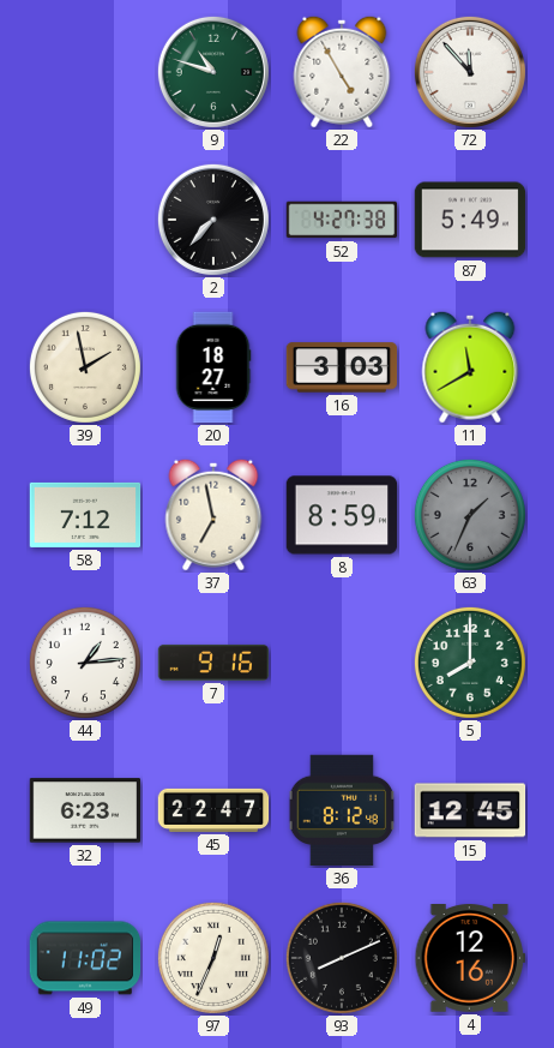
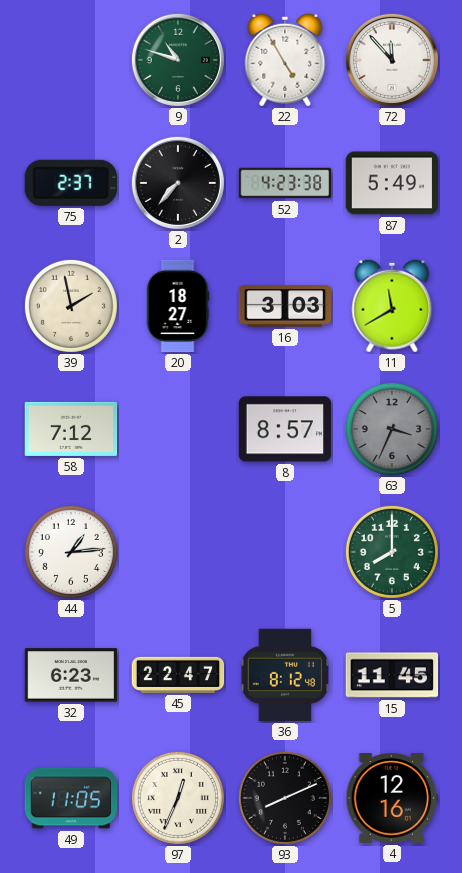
75: none -> 2:37
52: 4:27 -> 4:23
37: 6:58 -> none
8: 8:59 -> 8:57
63: 1:34 -> 3:34
7: 9:16 -> none
15: 12:45 -> 11:45
49: 11:02 -> 11:05
